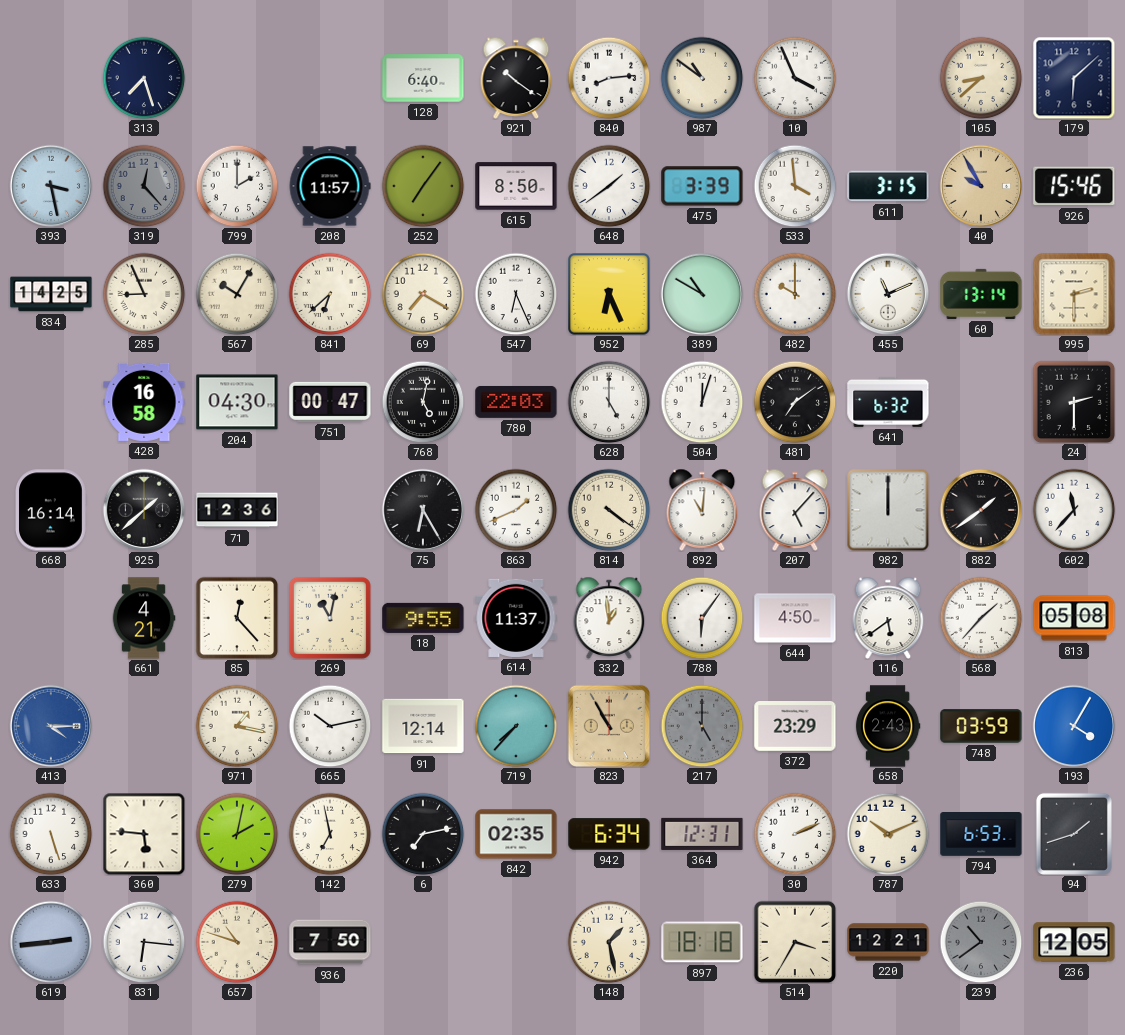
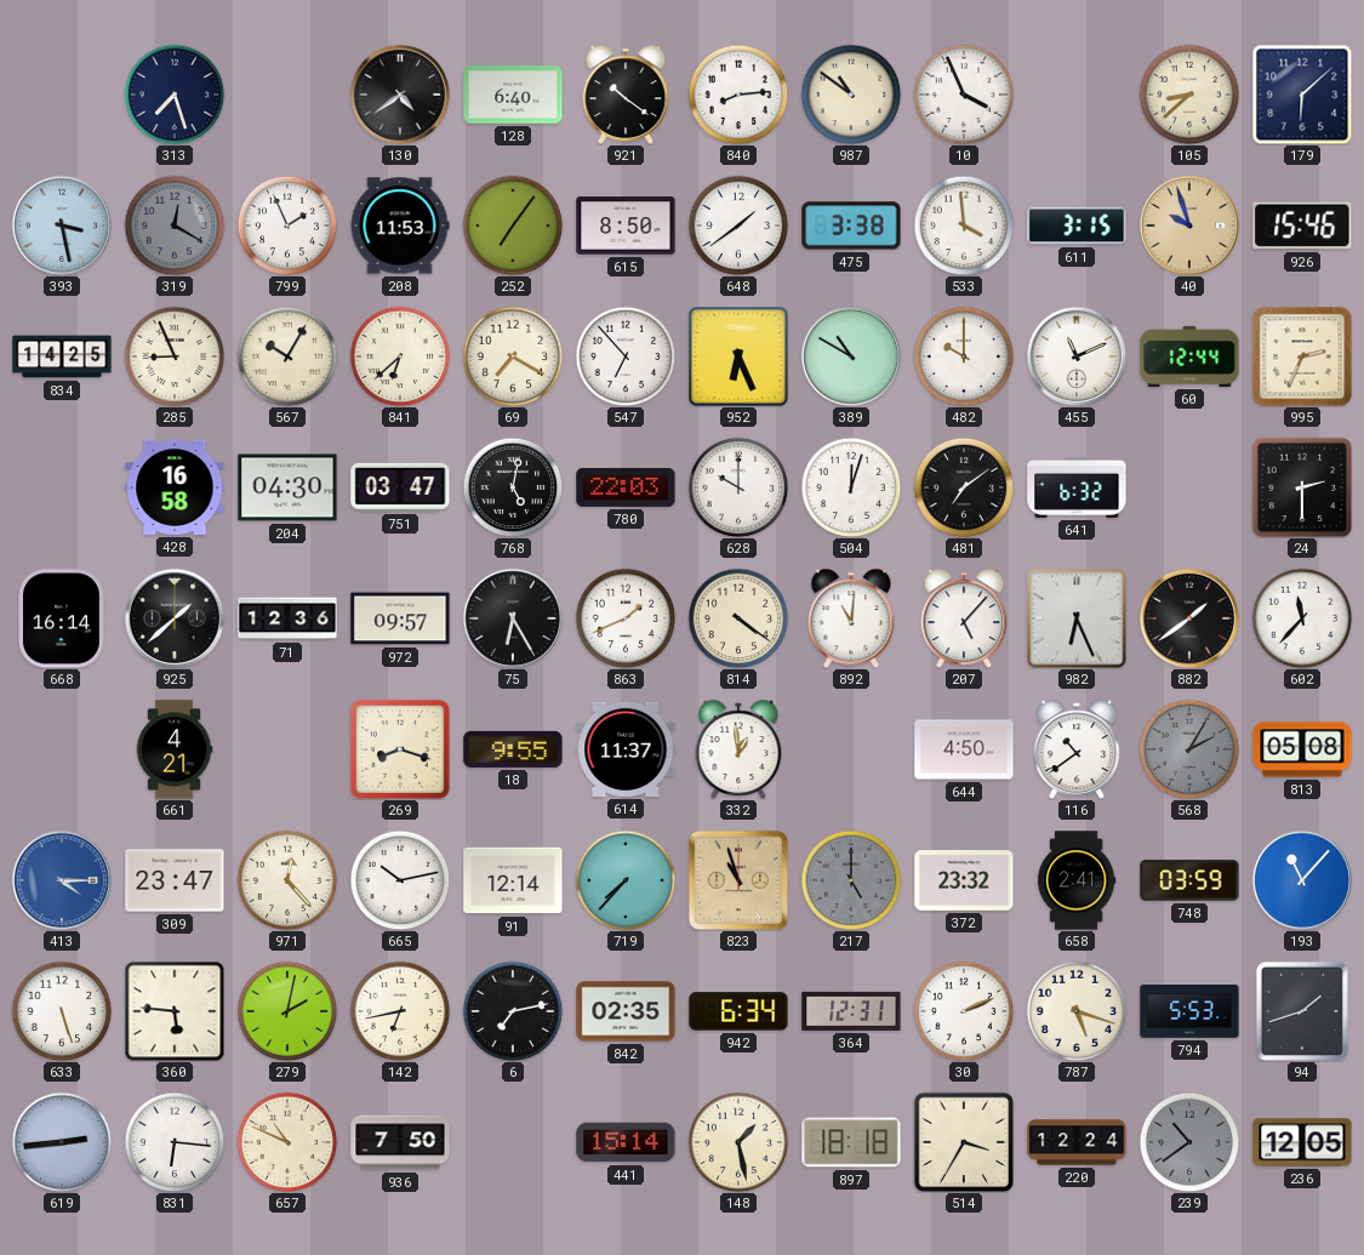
130: none -> 4:39
319: 12:23 -> 12:20
799: 2:00 -> 1:56
208: 11:57 -> 11:53
475: 3:39 -> 3:38
40: 9:55 -> 9:57
547: 6:26 -> 6:53
60: 13:14 -> 12:44
995: 2:30 -> 2:34
751: 00:47 -> 03:47
628: 5:00 -> 10:00
972: none -> 09:57
982: 12:00 -> 6:26
85: 12:23 -> none
269: 11:02 -> 8:18
788: 6:06 -> none
116: 5:39 -> 10:39
568: 1:37 -> 2:05
568 dial: white -> grey
309: none -> 23:47
971: 1:17 -> 12:23
823: 10:55 -> 10:57
372: 23:29 -> 23:32
658: 2:43 -> 2:41
193: 4:05 -> 11:07
142: 6:58 -> 6:43
787: 10:11 -> 5:18
794: 6:53 -> 5:53
657: 10:48 -> 10:49
441: none -> 15:14
220: 12:21 -> 12:24
